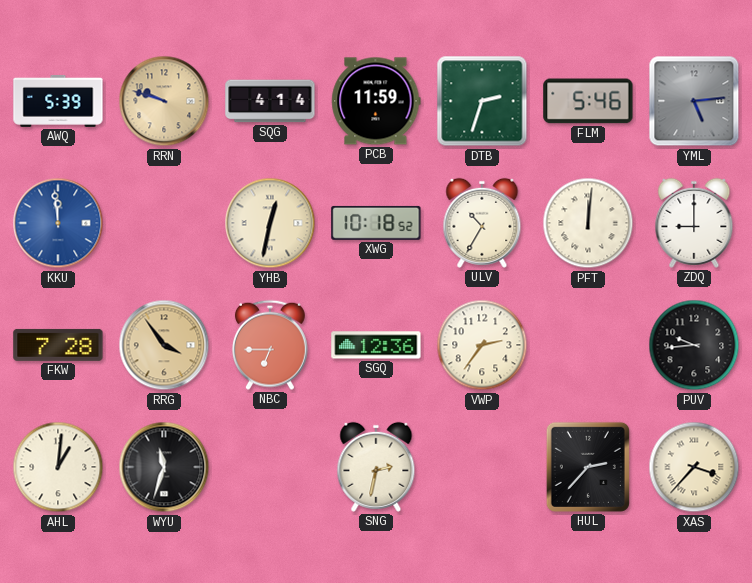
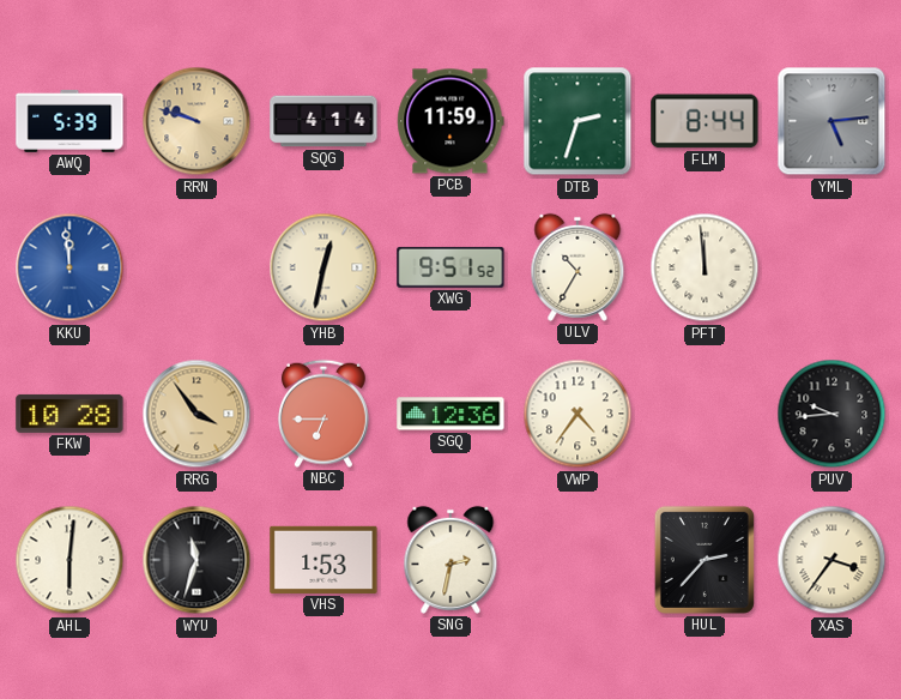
FLM: 5:46 -> 8:44
XWG: 10:18 -> 9:51
PFT: 12:01 -> 11:59
ZDQ: 9:00 -> none
FKW: 7:28 -> 10:28
VWP: 2:36 -> 4:36
AHL: 1:01 -> 6:01
VHS: none -> 1:53
XAS: 3:37 -> 3:36
